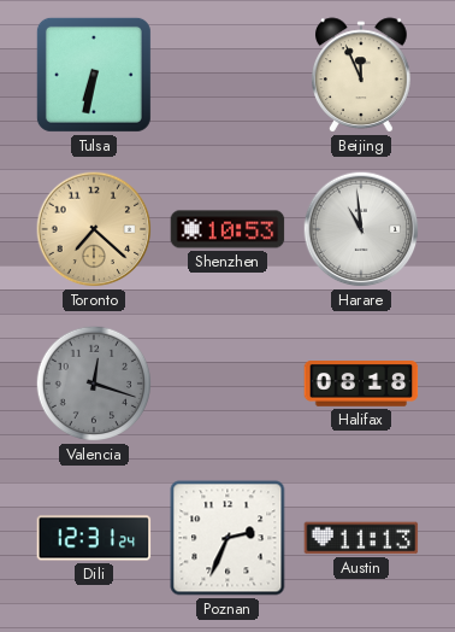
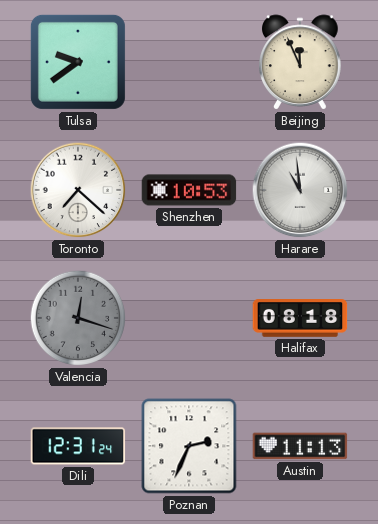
Tulsa: 6:32 -> 9:39
Toronto dial: champagne -> white
